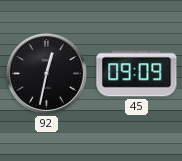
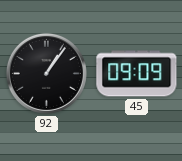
92: 12:32 -> 1:06
